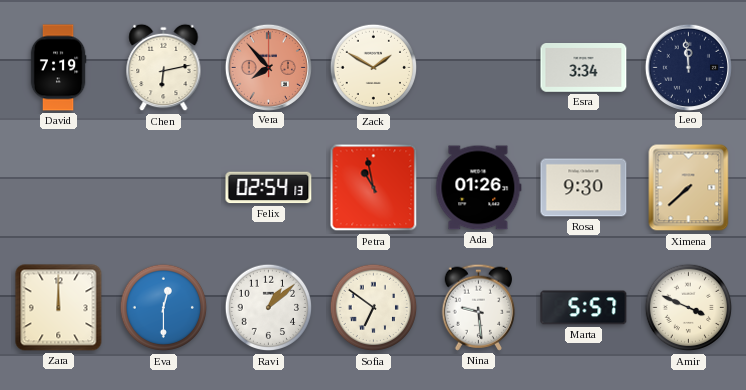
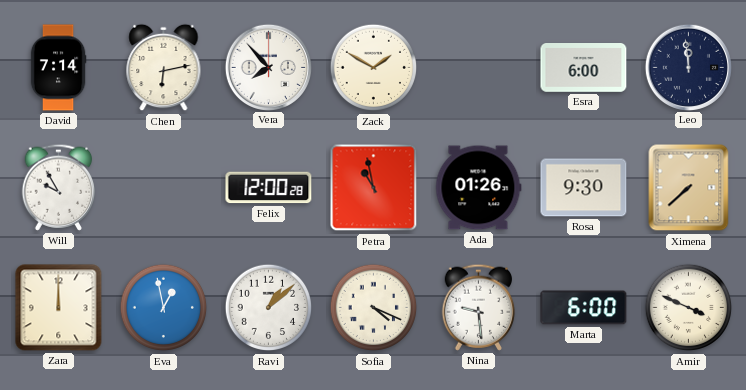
David: 7:19 -> 7:14
Vera dial: salmon -> white
Esra: 3:34 -> 6:00
Will: none -> 9:55
Felix: 02:54 -> 12:00
Eva: 12:30 -> 12:58
Sofia: 6:51 -> 4:19
Marta: 5:57 -> 6:00
